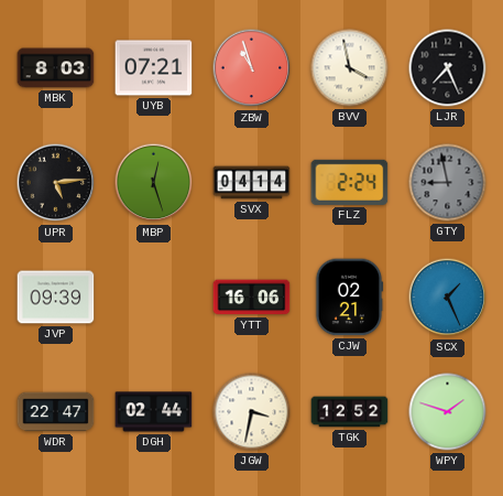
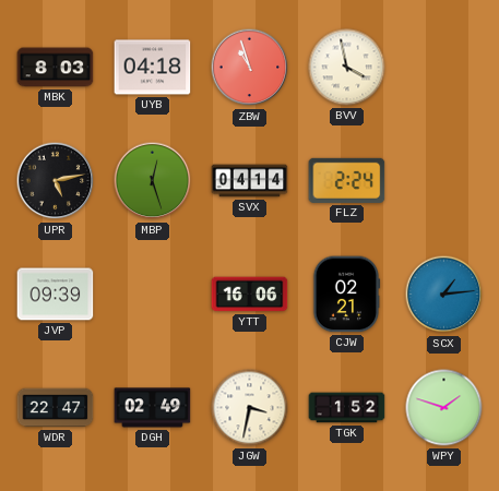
UYB: 07:21 -> 04:18
LJR: 7:26 -> none
UPR: 5:14 -> 5:13
GTY: 8:58 -> none
SCX: 1:26 -> 1:14
DGH: 02:44 -> 02:49
TGK: 12:52 -> 1:52
